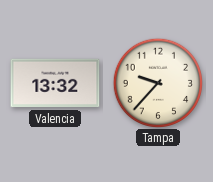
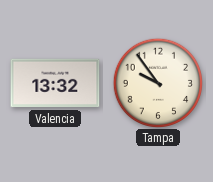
Tampa: 9:37 -> 9:54
